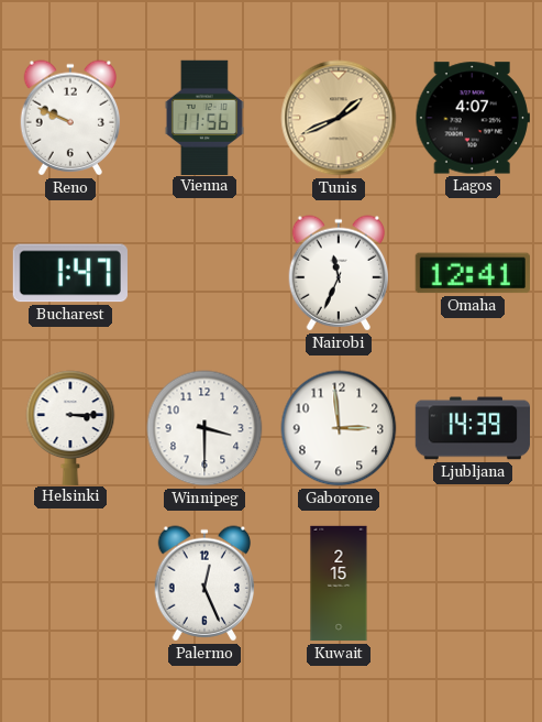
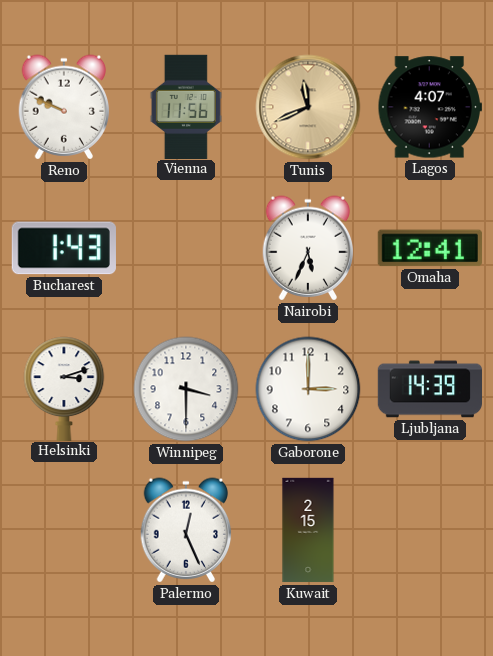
Tunis: 1:41 -> 11:41
Bucharest: 1:47 -> 1:43
Nairobi: 11:34 -> 5:34
Helsinki: 3:15 -> 3:12
Gaborone: 2:59 -> 3:00
